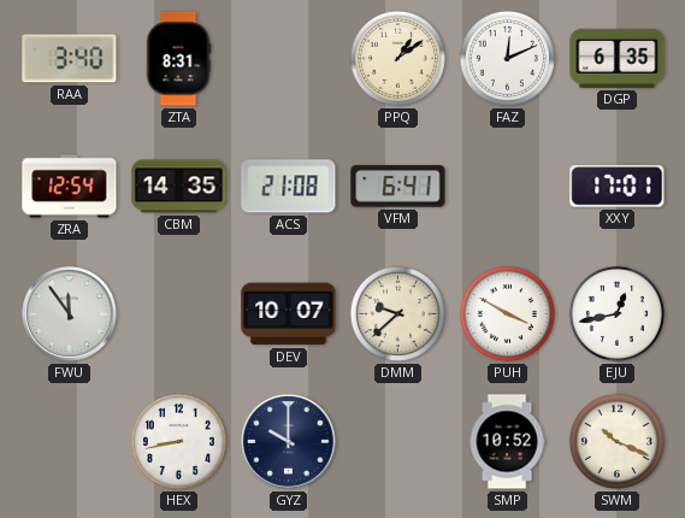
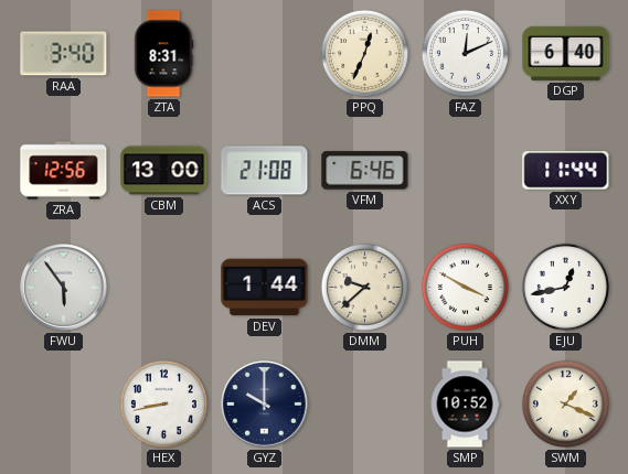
PPQ: 1:09 -> 12:34
DGP: 6:35 -> 6:40
ZRA: 12:54 -> 12:56
CBM: 14:35 -> 13:00
VFM: 6:41 -> 6:46
XXY: 17:01 -> 11:44
FWU: 11:54 -> 5:54
DEV: 10:07 -> 1:44
SWM: 10:19 -> 1:19
